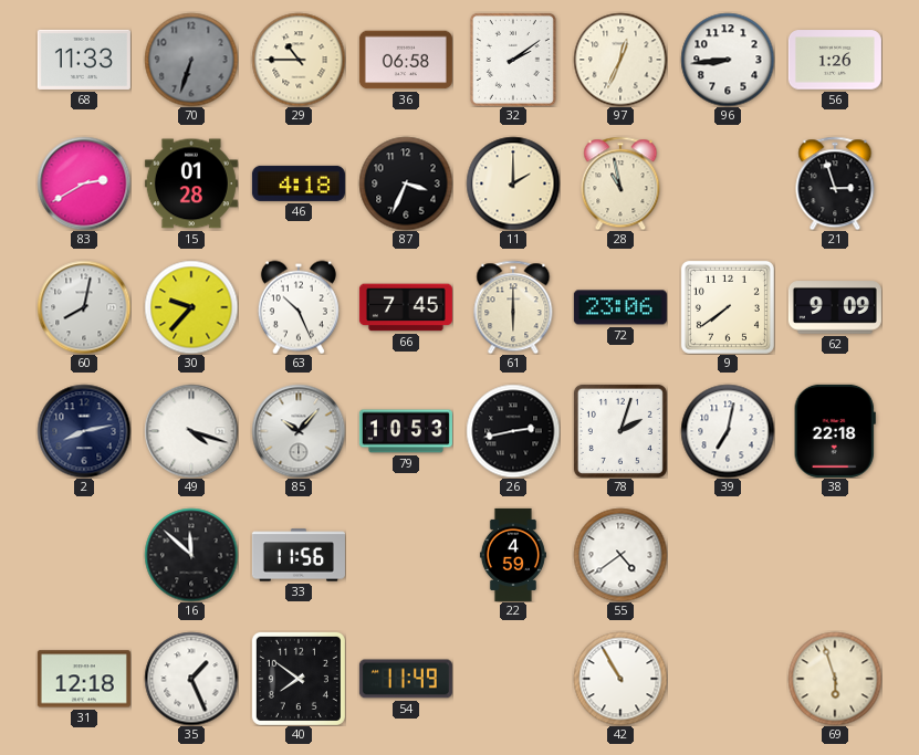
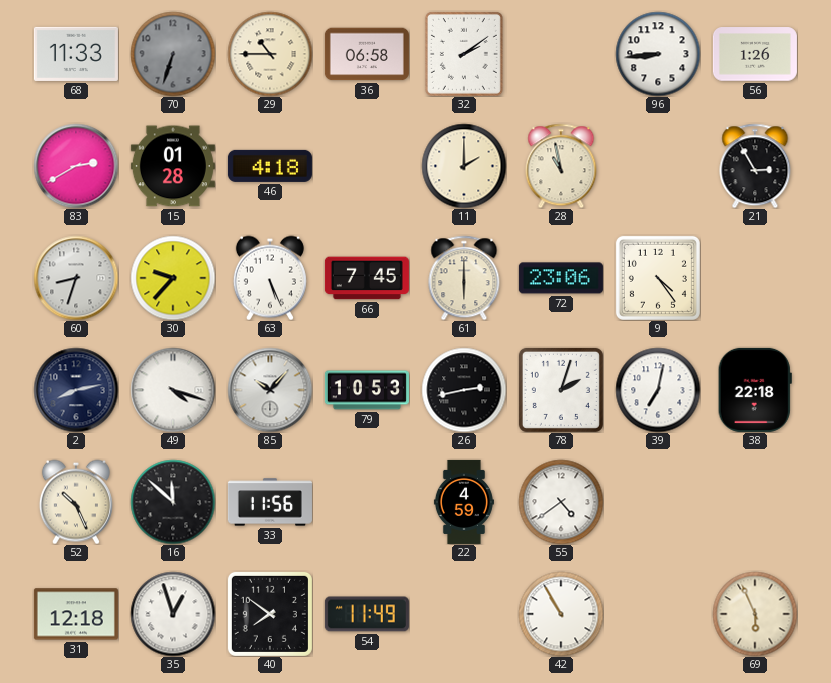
97: 12:34 -> none
87: 3:34 -> none
21: 2:57 -> 2:55
60: 8:02 -> 8:33
63: 10:26 -> 5:26
9: 7:39 -> 4:24
62: 9:09 -> none
52: none -> 10:26
35: 1:26 -> 12:57
69: 5:57 -> 5:56
